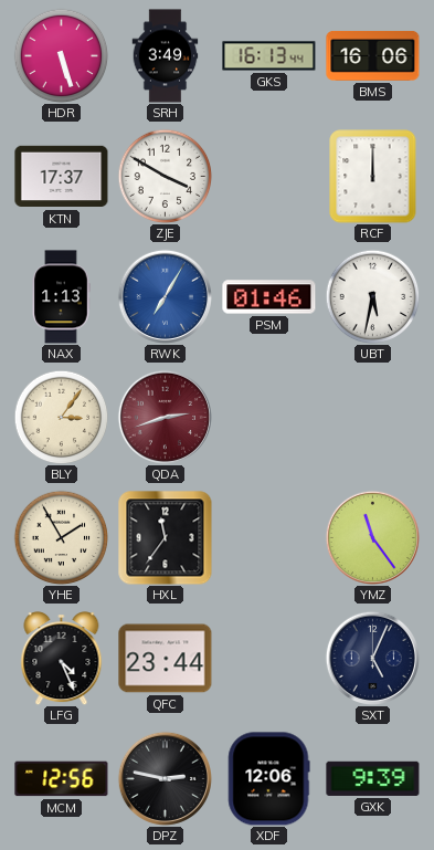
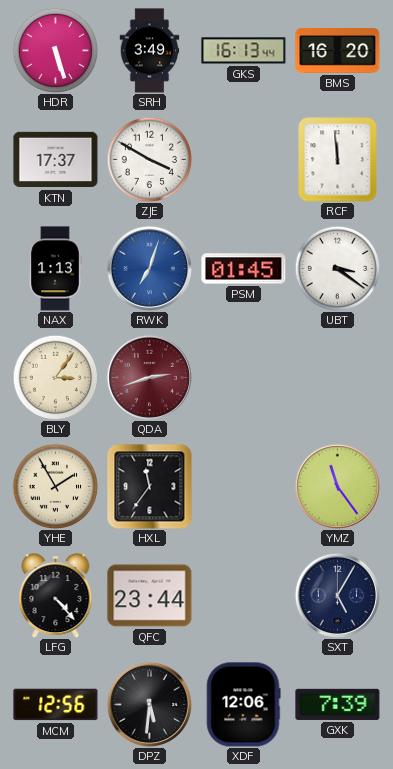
BMS: 16:06 -> 16:20
RCF: 12:00 -> 11:59
RWK: 7:05 -> 7:03
PSM: 01:46 -> 01:45
UBT: 5:32 -> 3:21
LFG: 4:26 -> 4:23
SXT: 5:04 -> 5:05
DPZ: 2:47 -> 5:31
GXK: 9:39 -> 7:39
